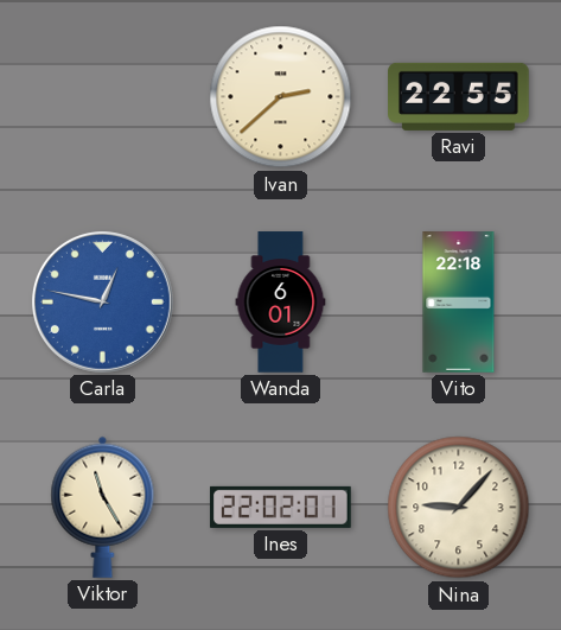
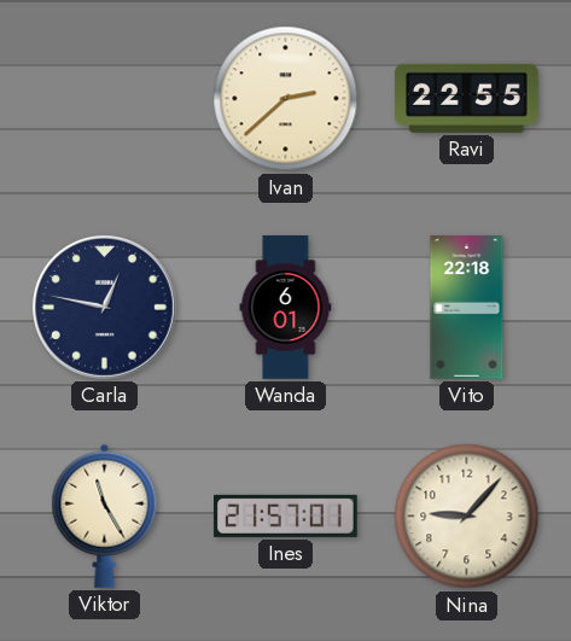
Carla dial: blue -> navy
Ines: 22:02 -> 21:57
